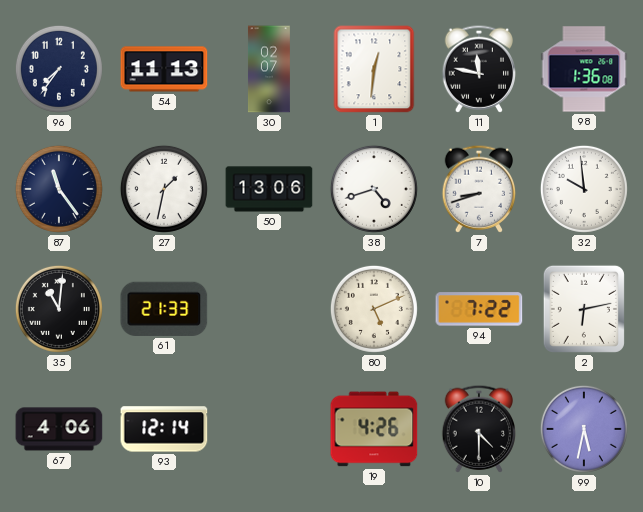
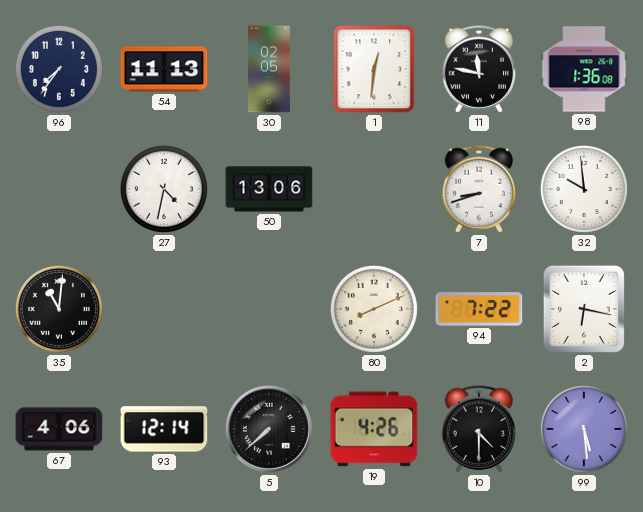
30: 02:07 -> 02:05
87: 11:24 -> none
27: 1:32 -> 4:32
38: 4:42 -> none
61: 21:33 -> none
80: 5:11 -> 8:11
2: 6:13 -> 6:17
5: none -> 7:38
99: 5:32 -> 5:29
